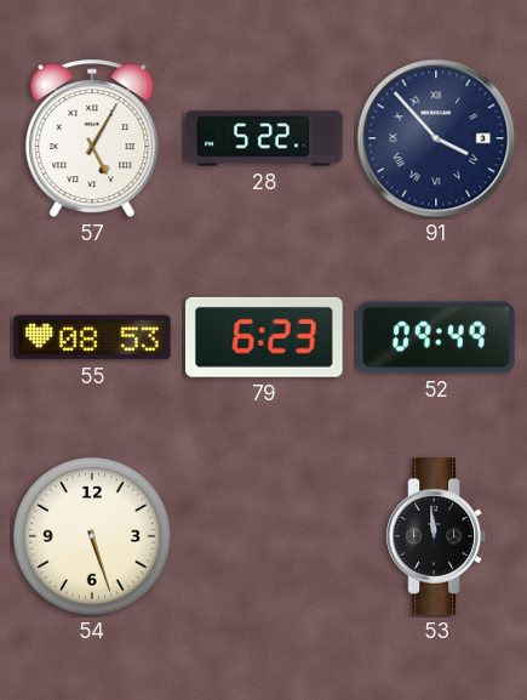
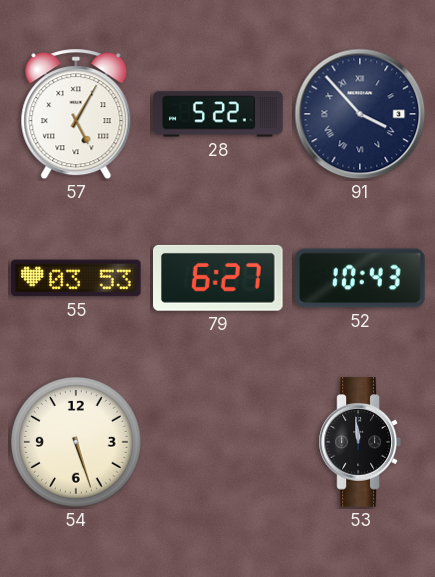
55: 08:53 -> 03:53
79: 6:23 -> 6:27
52: 09:49 -> 10:43
